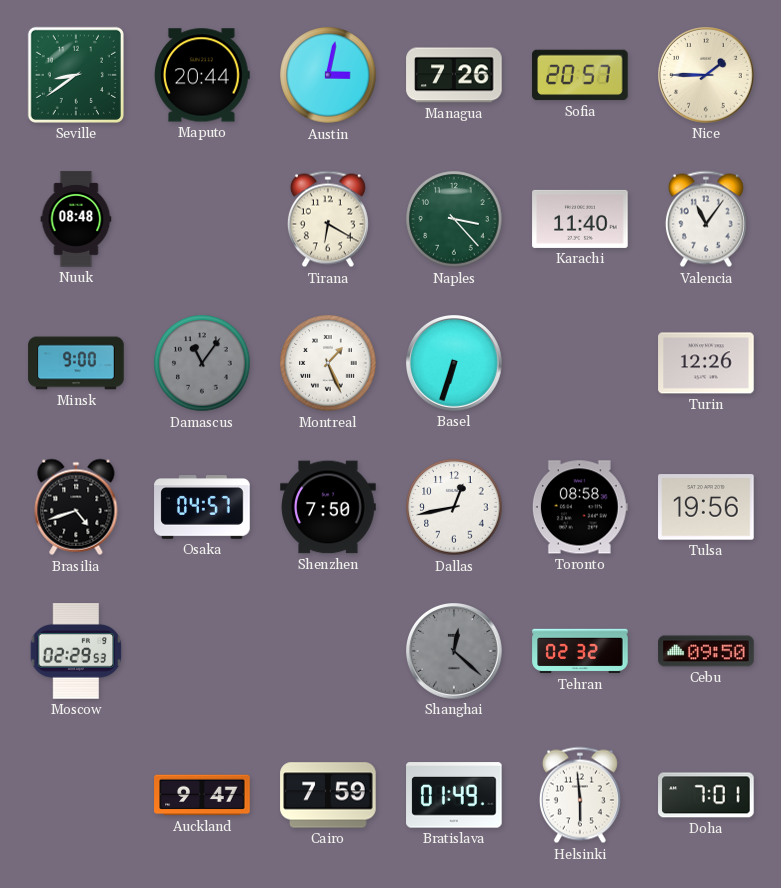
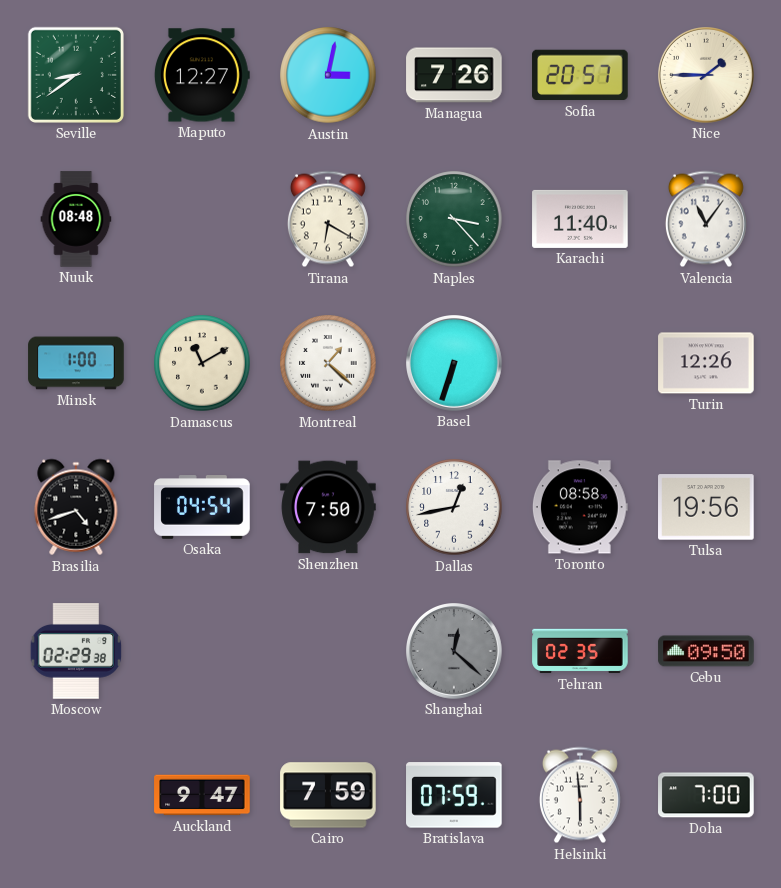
Maputo: 20:44 -> 12:27
Minsk: 9:00 -> 1:00
Damascus: 11:06 -> 11:10
Damascus dial: grey -> cream
Montreal: 1:26 -> 1:22
Osaka: 04:57 -> 04:54
Moscow: 02:29:53 -> 02:29:38
Tehran: 02:32 -> 02:35
Bratislava: 01:49 -> 07:59
Doha: 7:01 -> 7:00
